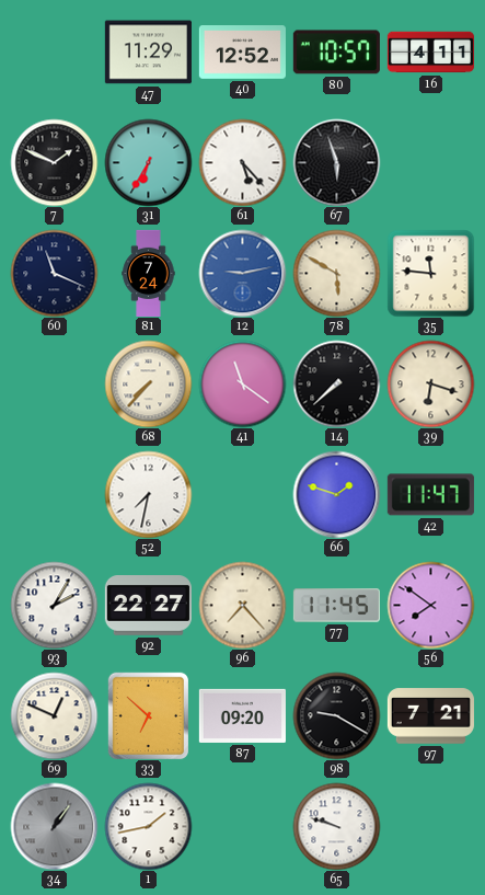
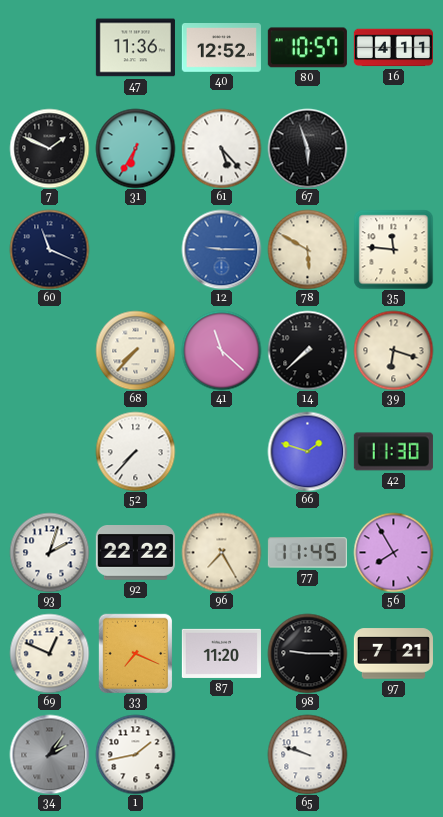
47: 11:29 -> 11:36
81: 7:24 -> none
12: 9:13 -> 9:15
41: 11:21 -> 11:22
52: 7:32 -> 7:37
42: 11:47 -> 11:30
93: 2:05 -> 2:03
92: 22:27 -> 22:22
96: 7:23 -> 7:25
56: 7:51 -> 7:55
33: 6:52 -> 7:19
87: 09:20 -> 11:20
98: 9:20 -> 9:15
34: 1:06 -> 2:06
